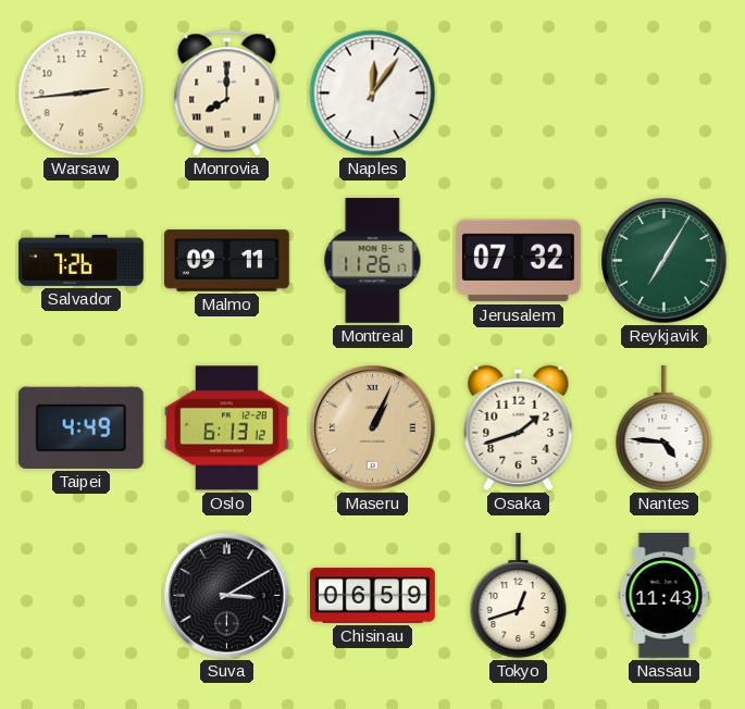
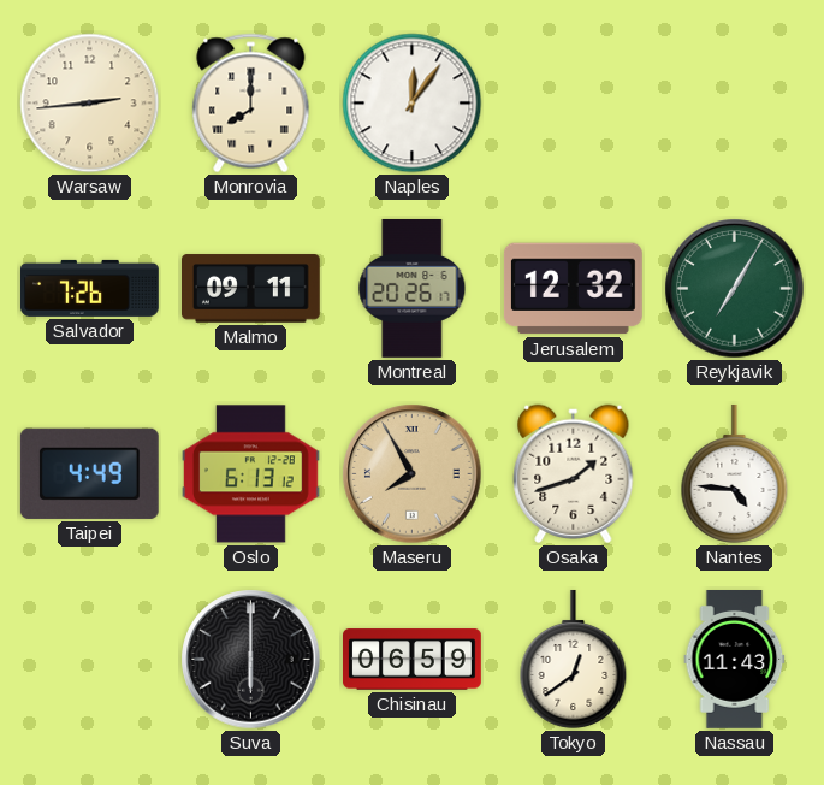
Montreal: 11:26 -> 20:26
Jerusalem: 07:32 -> 12:32
Maseru: 1:04 -> 7:55
Suva: 3:10 -> 6:00
Tokyo: 12:42 -> 12:39
